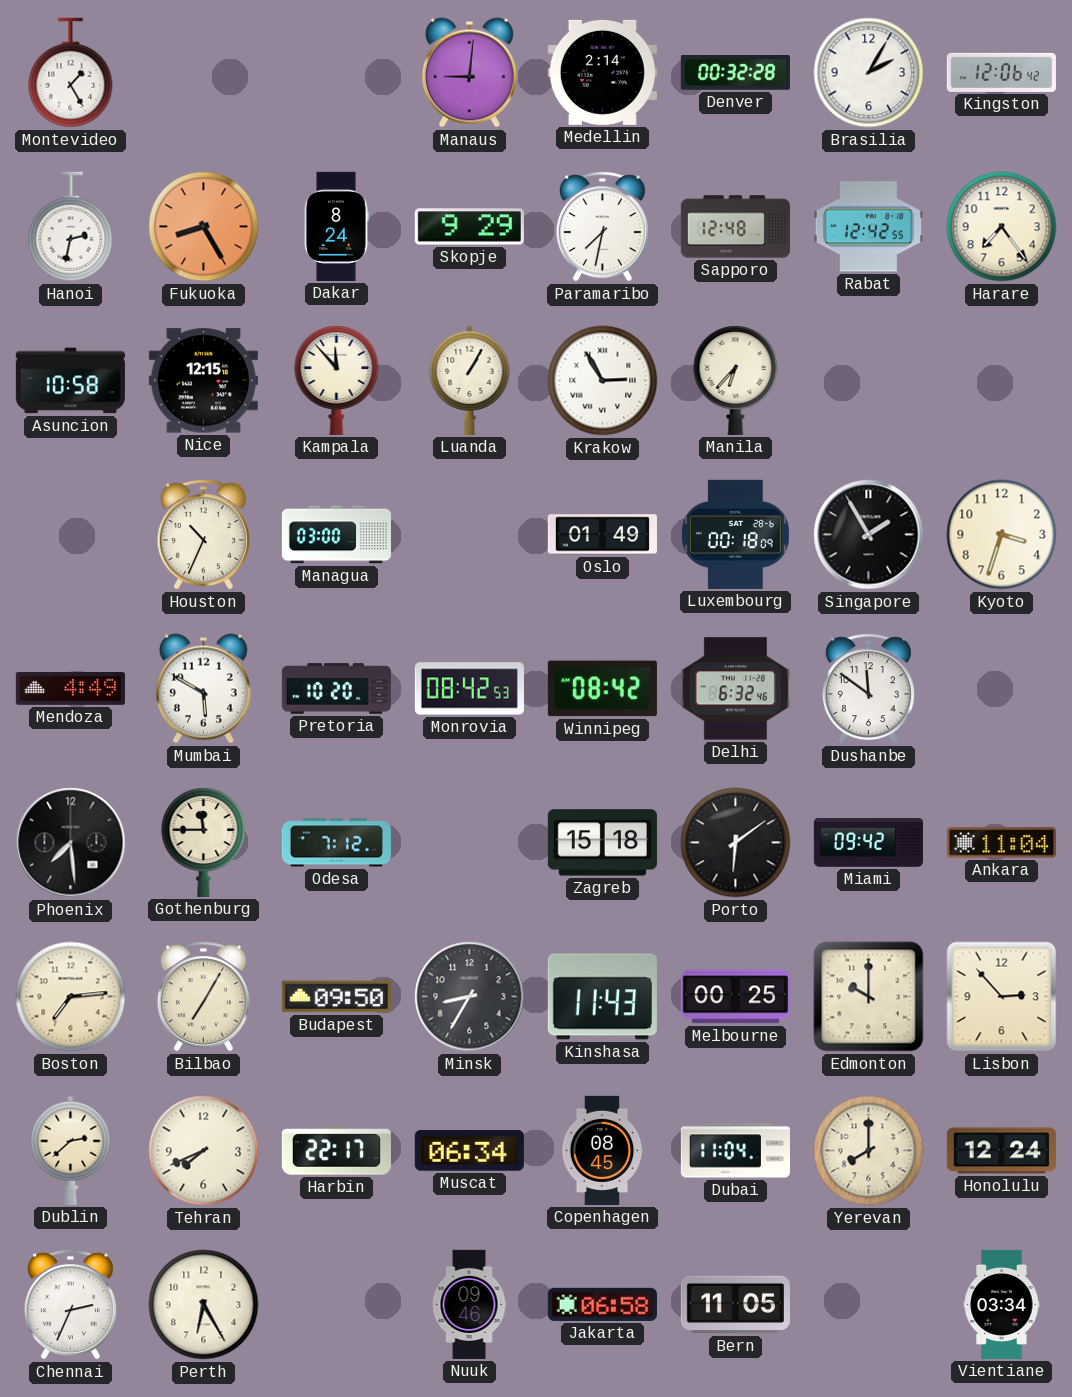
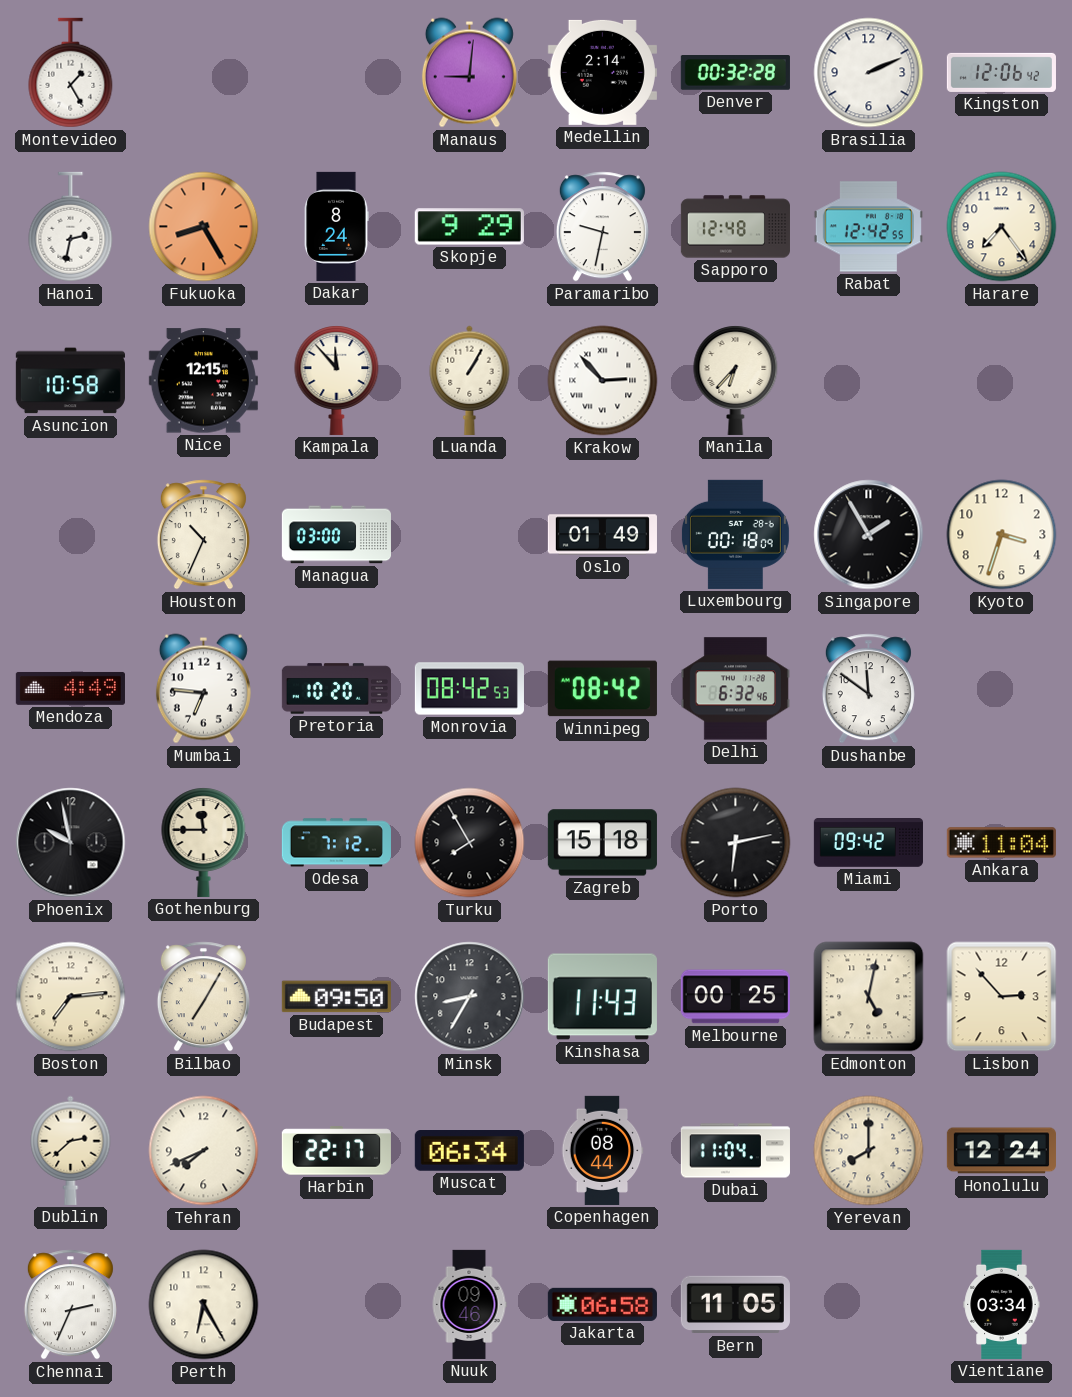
Brasilia: 2:05 -> 2:11
Paramaribo: 7:32 -> 9:32
Krakow: 2:55 -> 2:53
Mumbai: 5:50 -> 6:46
Phoenix: 7:29 -> 9:58
Turku: none -> 7:55
Porto: 6:09 -> 6:13
Edmonton: 10:00 -> 5:02
Copenhagen: 08:45 -> 08:44
